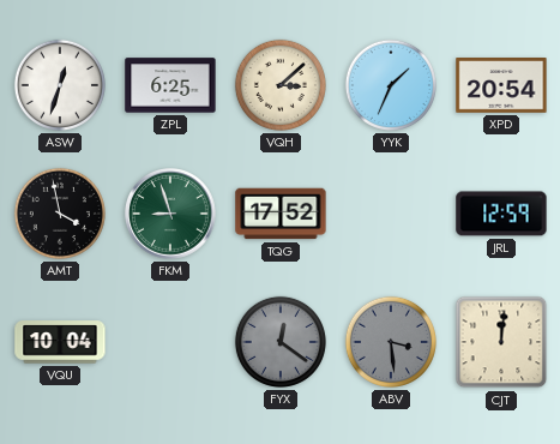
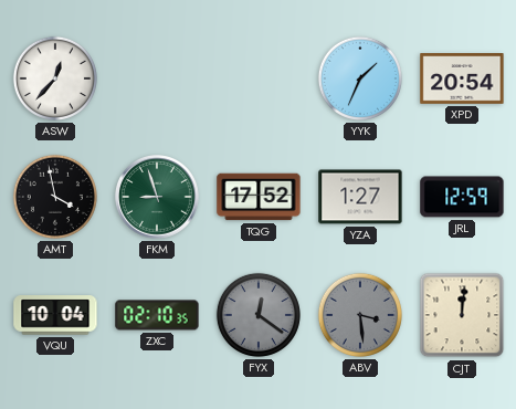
ASW: 12:33 -> 12:37
ZPL: 6:25 -> none
VQH: 3:08 -> none
YZA: none -> 1:27
ZXC: none -> 02:10
